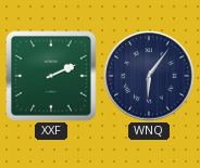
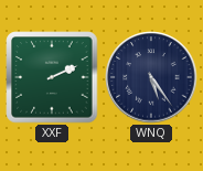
WNQ: 6:06 -> 5:24
